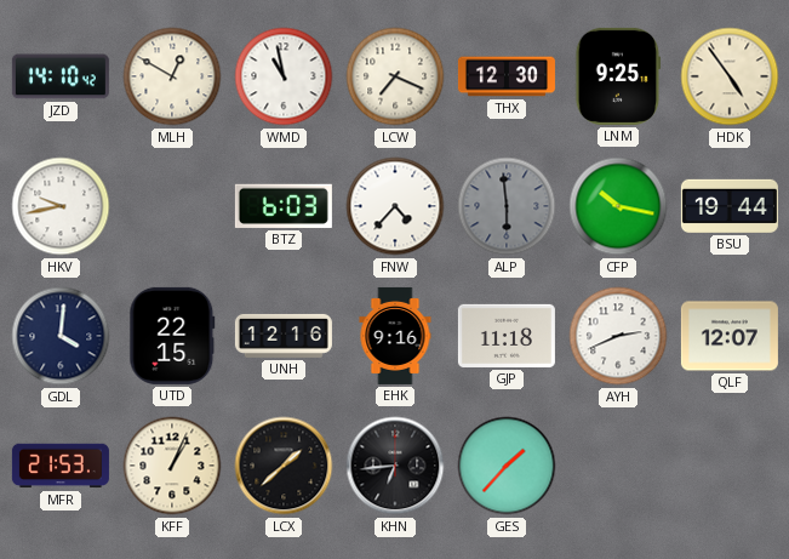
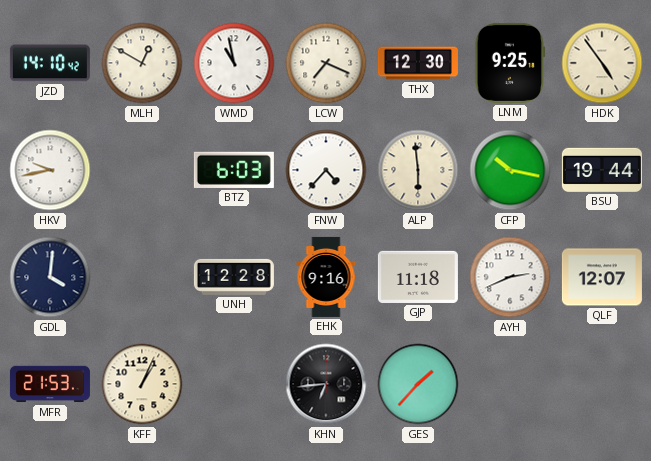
ALP dial: grey -> cream
UTD: 22:15 -> none
UNH: 12:16 -> 12:28
LCX: 1:38 -> none
